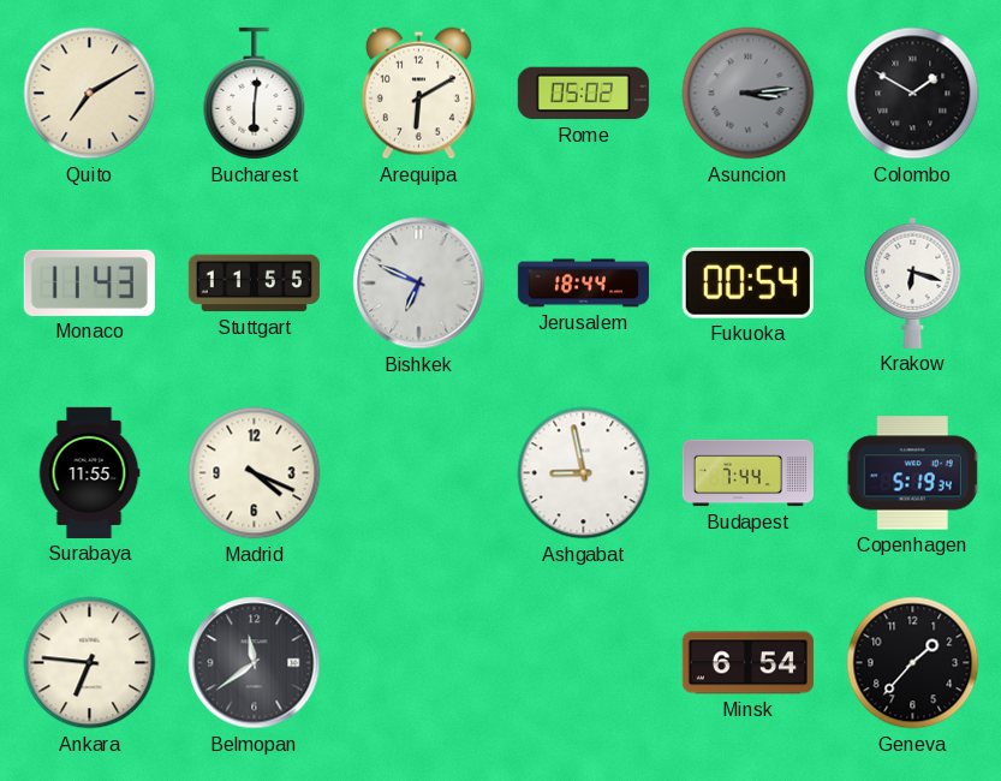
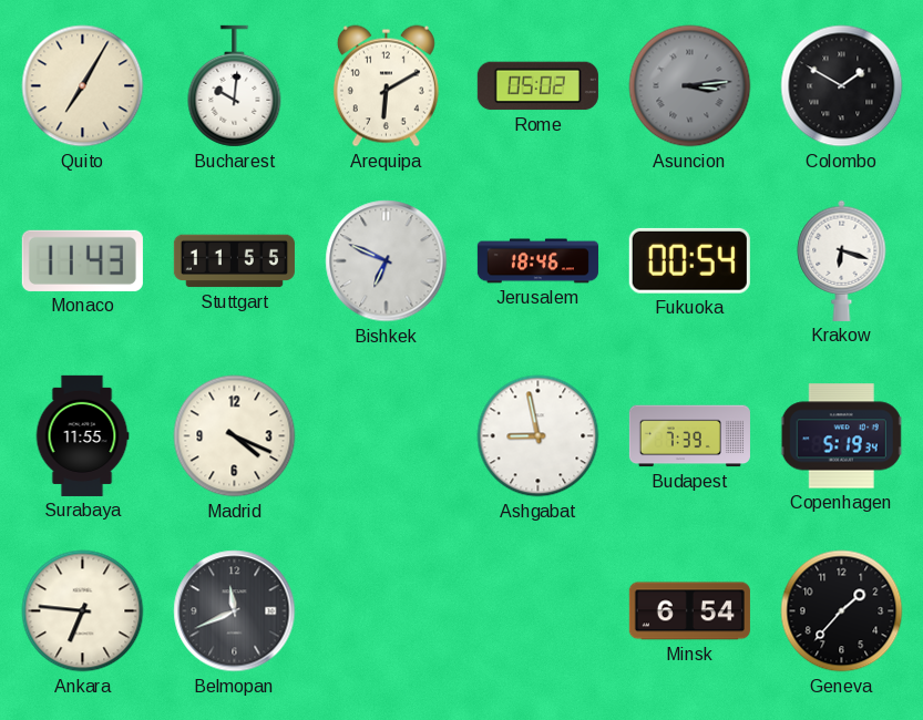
Quito: 7:10 -> 7:05
Bucharest: 6:01 -> 10:01
Jerusalem: 18:44 -> 18:46
Budapest: 7:44 -> 7:39
Belmopan: 11:39 -> 11:41
